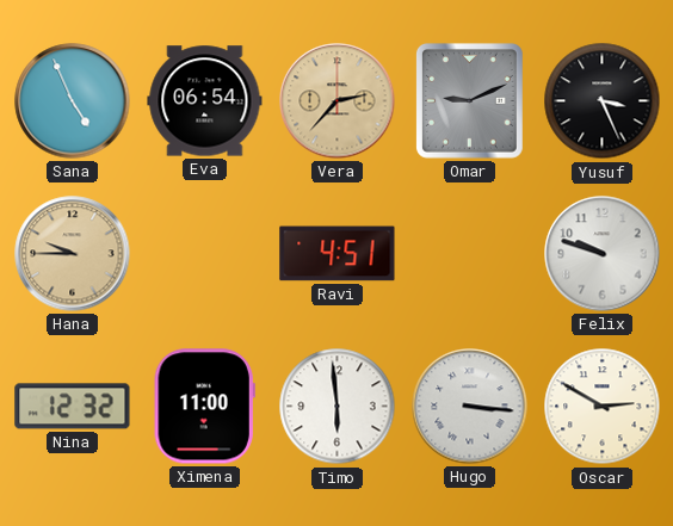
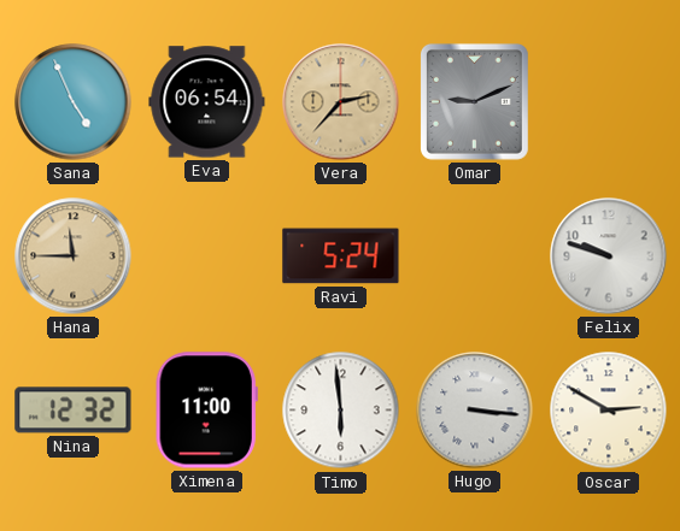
Yusuf: 3:26 -> none
Hana: 9:45 -> 11:45
Ravi: 4:51 -> 5:24
